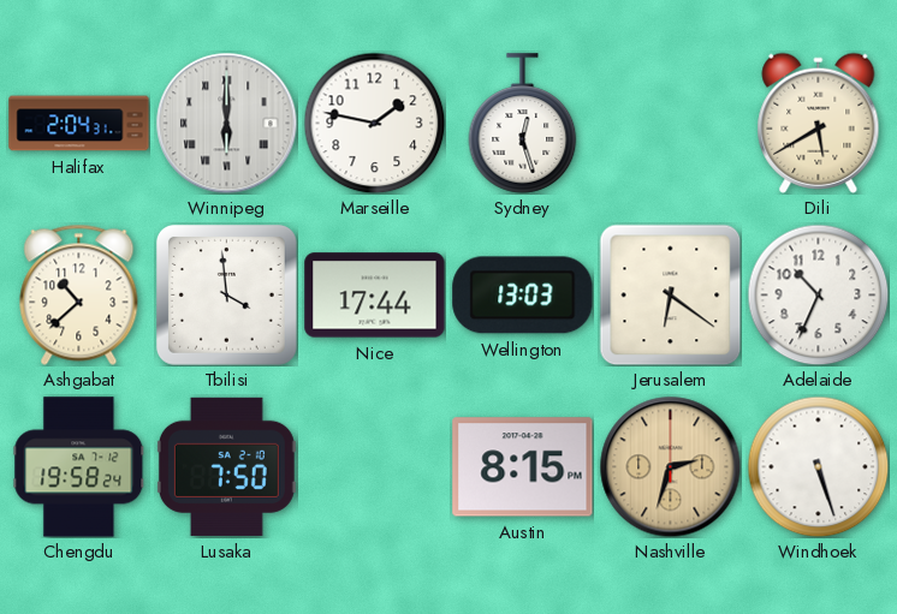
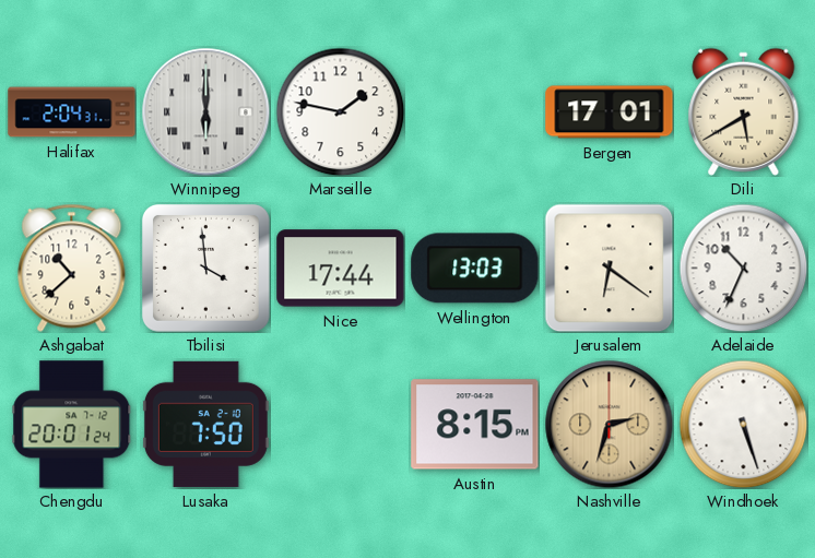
Sydney: 12:27 -> none
Bergen: none -> 17:01
Chengdu: 19:58 -> 20:01
